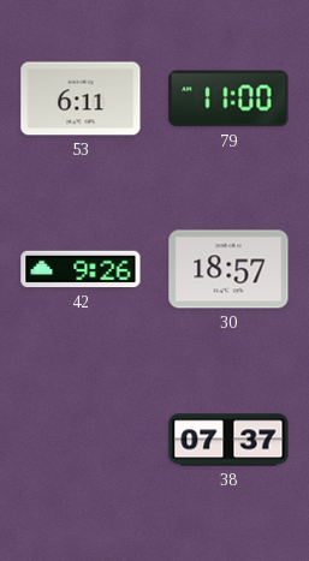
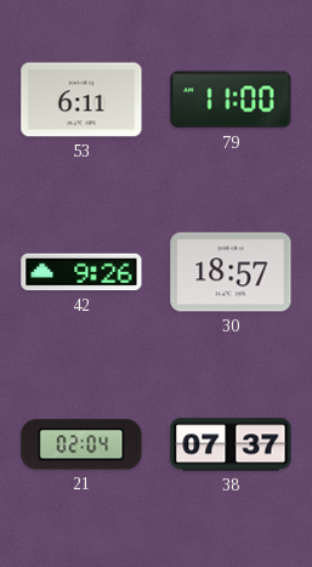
21: none -> 02:04
